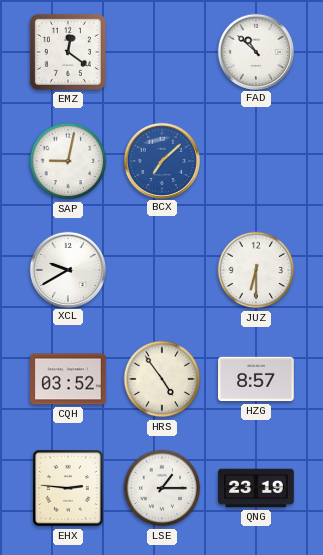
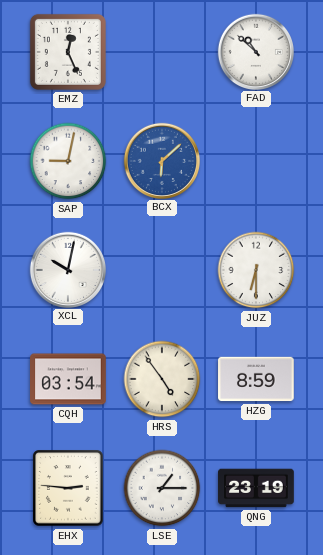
EMZ: 12:21 -> 12:26
BCX: 7:08 -> 6:08
XCL: 9:40 -> 10:02
CQH: 03:52 -> 03:54
HZG: 8:57 -> 8:59
